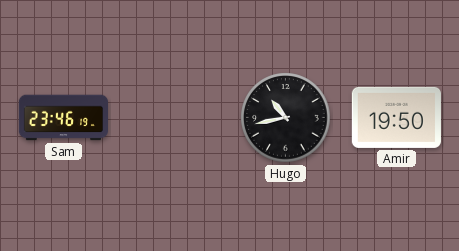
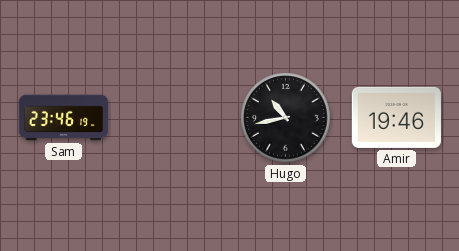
Amir: 19:50 -> 19:46
